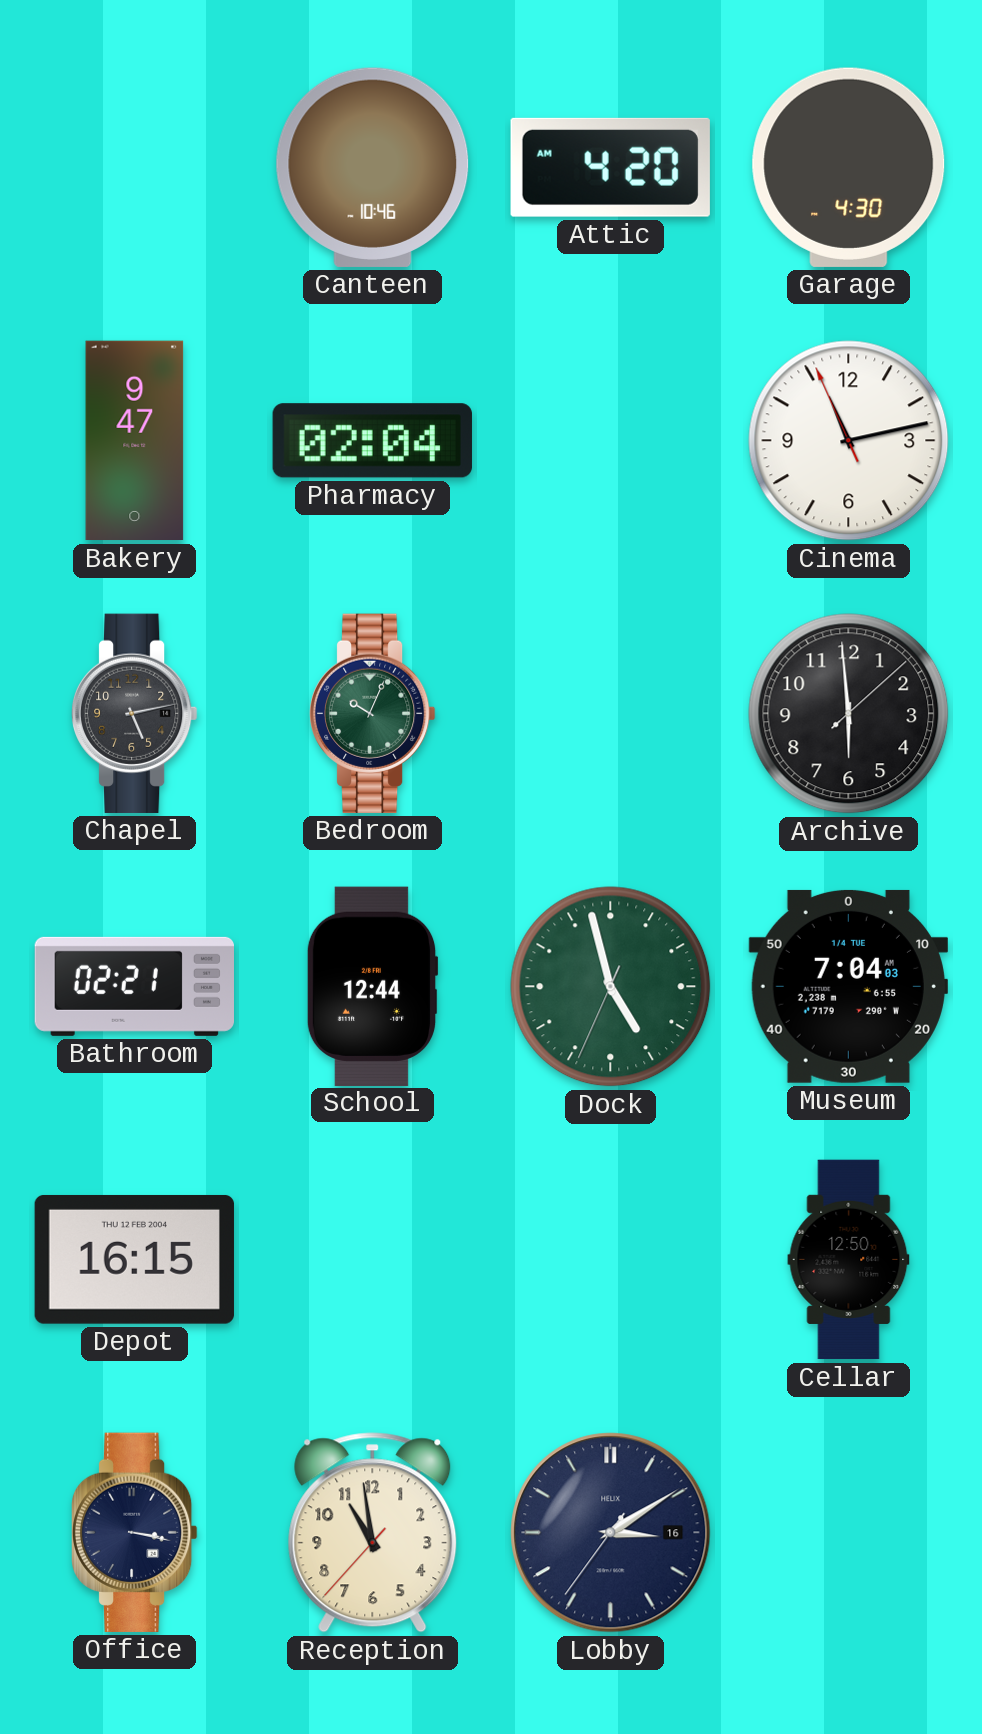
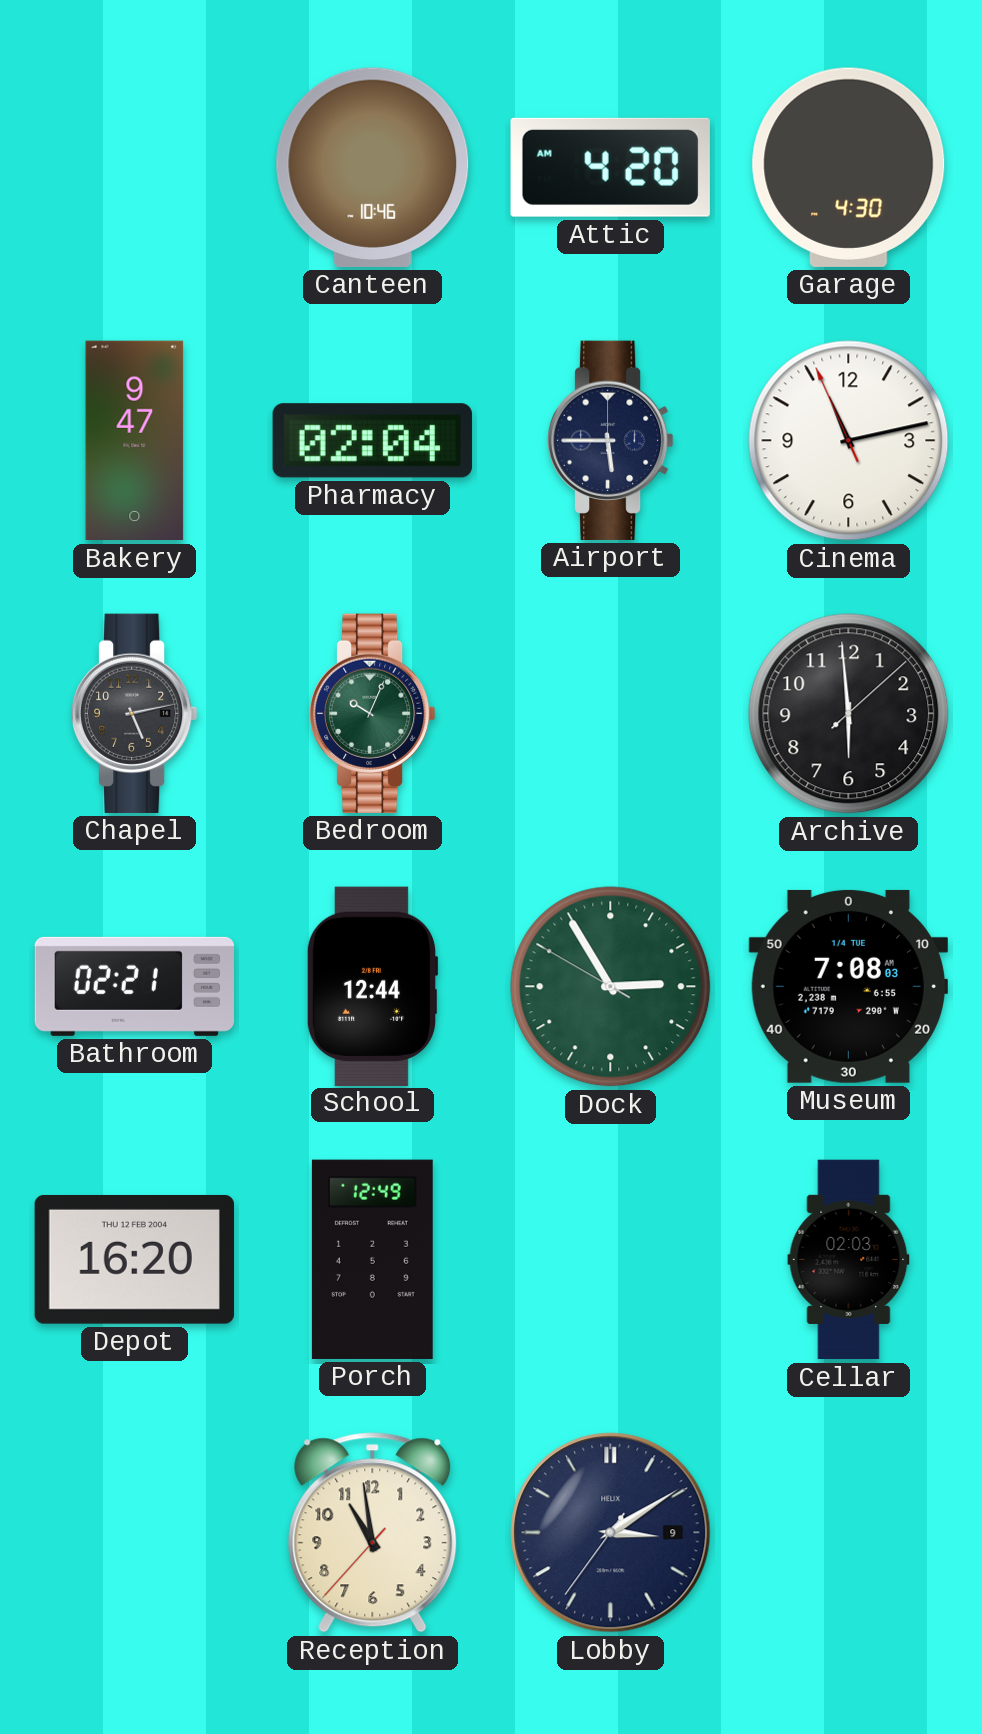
Airport: none -> 5:45
Dock: 4:57 -> 2:54
Museum: 7:04 -> 7:08
Depot: 16:15 -> 16:20
Porch: none -> 12:49
Cellar: 12:50 -> 02:03
Office: 3:17 -> none
Lobby date: 16 -> 9
